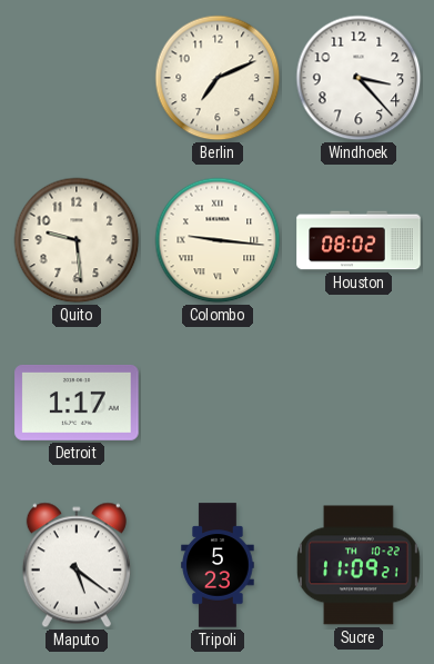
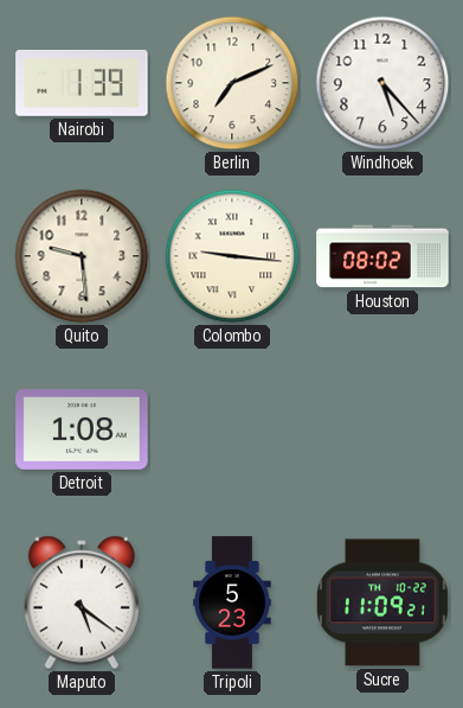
Nairobi: none -> 1:39
Windhoek: 3:23 -> 5:23
Detroit: 1:17 -> 1:08
